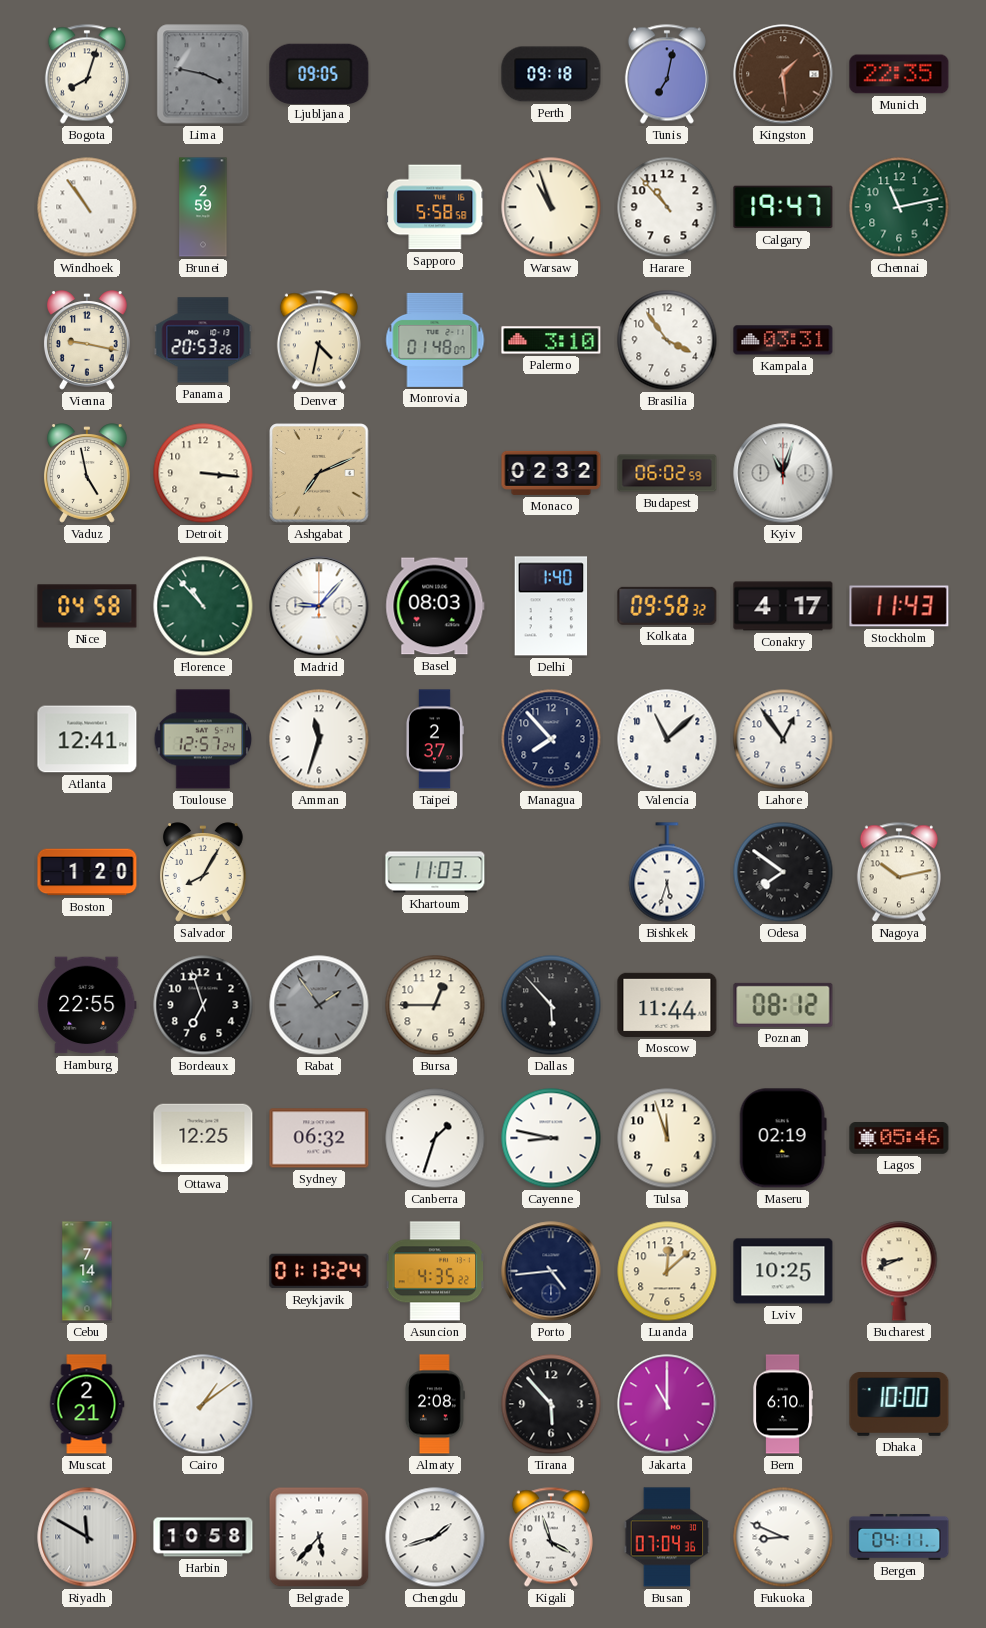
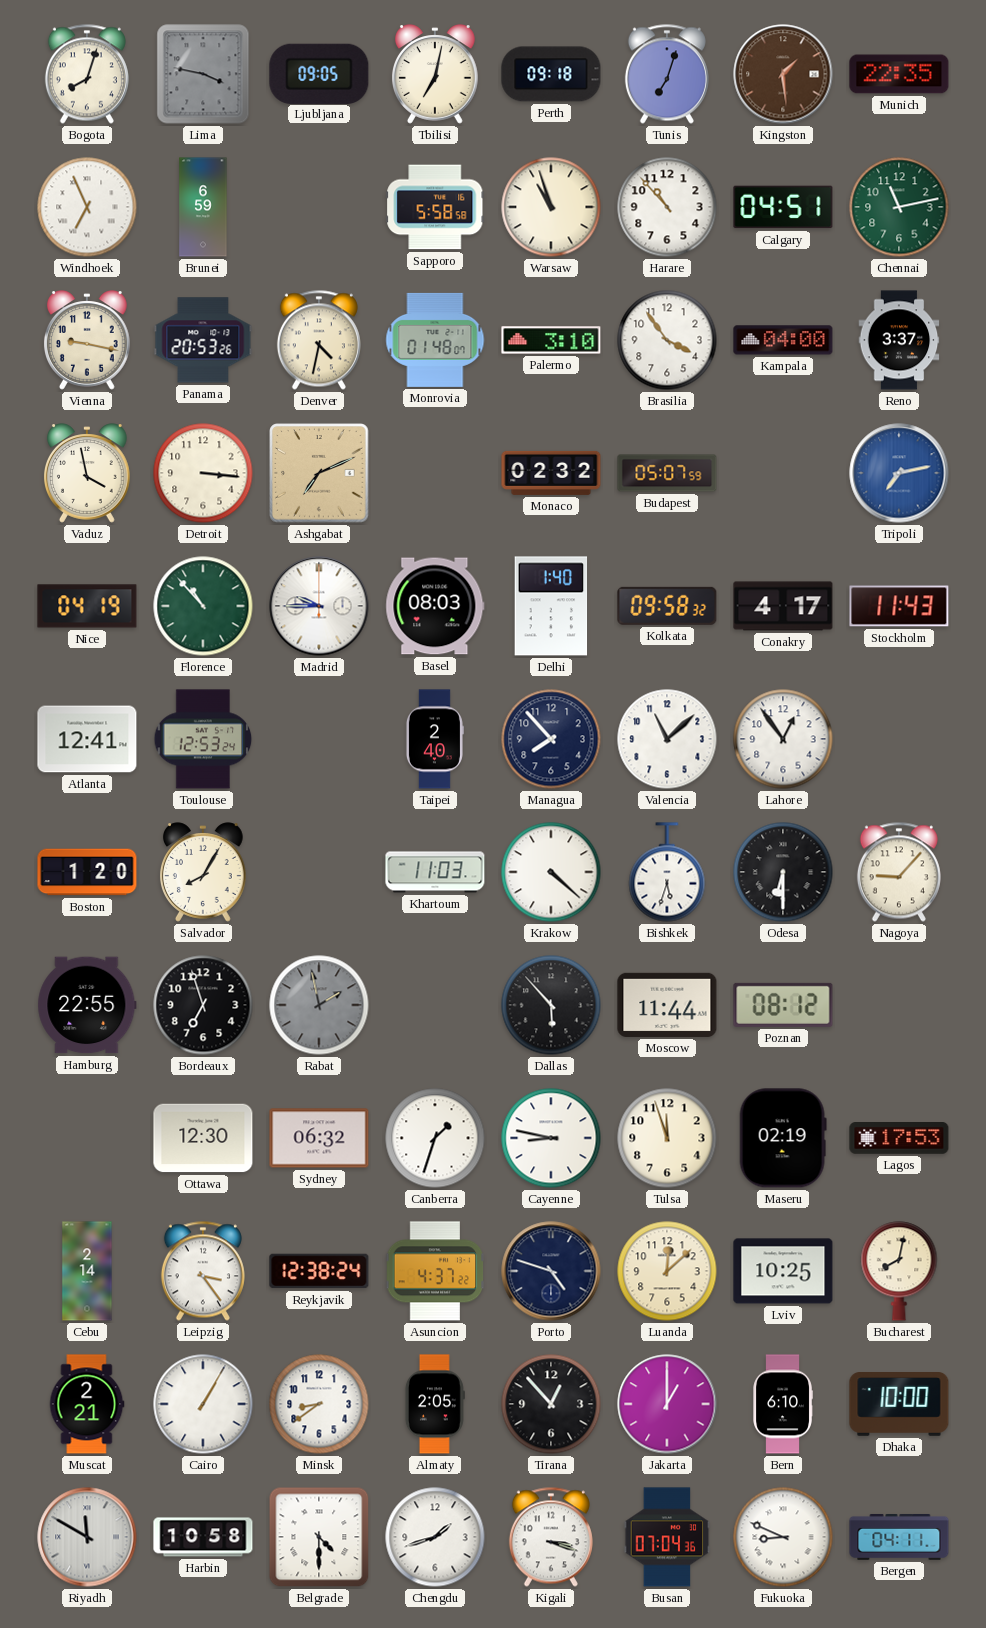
Tbilisi: none -> 7:02
Tunis: 7:02 -> 7:03
Windhoek: 10:54 -> 6:56
Brunei: 2:59 -> 6:59
Calgary: 19:47 -> 04:51
Kampala: 03:31 -> 04:00
Reno: none -> 3:37
Vaduz: 4:58 -> 3:58
Budapest: 06:02 -> 05:07
Kyiv: 11:03 -> none
Tripoli: none -> 7:13
Nice: 04:58 -> 04:19
Madrid: 9:07 -> 9:45
Toulouse: 12:57 -> 12:53
Amman: 11:33 -> none
Taipei: 2:37 -> 2:40
Krakow: none -> 4:22
Odesa: 7:51 -> 6:30
Nagoya: 10:13 -> 9:07
Rabat: 1:54 -> 1:58
Bursa: 12:45 -> none
Ottawa: 12:25 -> 12:30
Lagos: 05:46 -> 17:53
Cebu: 7:14 -> 2:14
Leipzig: none -> 3:24
Reykjavik: 01:13 -> 12:38
Asuncion: 4:35 -> 4:37
Porto: 4:44 -> 4:48
Bucharest: 8:41 -> 8:02
Cairo: 1:09 -> 1:05
Minsk: none -> 8:39
Almaty: 2:08 -> 2:05
Tirana: 5:53 -> 12:53
Jakarta: 11:00 -> 1:00
Belgrade: 5:37 -> 4:30
Kigali: 3:57 -> 3:18
